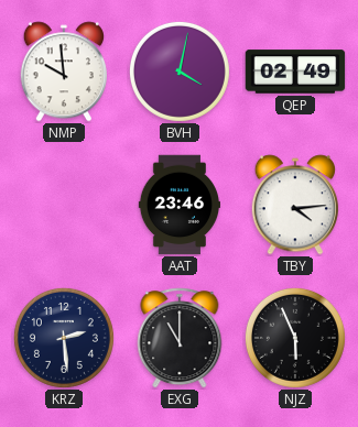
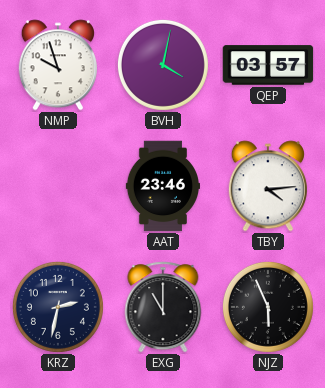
NMP: 9:59 -> 9:57
QEP: 02:49 -> 03:57
KRZ: 2:29 -> 2:32
